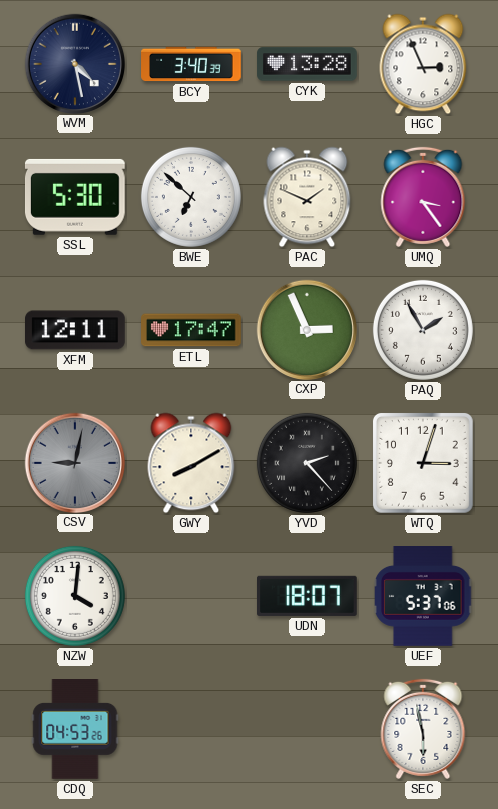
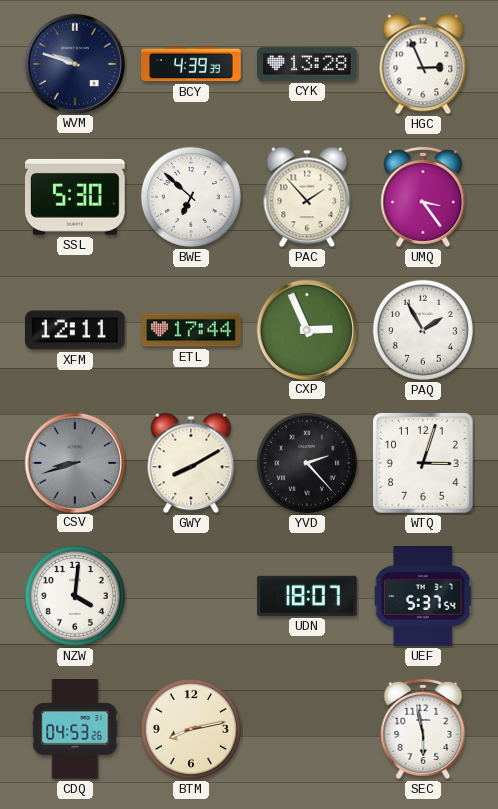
WVM: 4:28 -> 9:48
BCY: 3:40 -> 4:39
PAC: 1:49 -> 1:53
ETL: 17:47 -> 17:44
CSV: 9:02 -> 8:42
UEF: 5:37:06 -> 5:37:54
BTM: none -> 8:13
